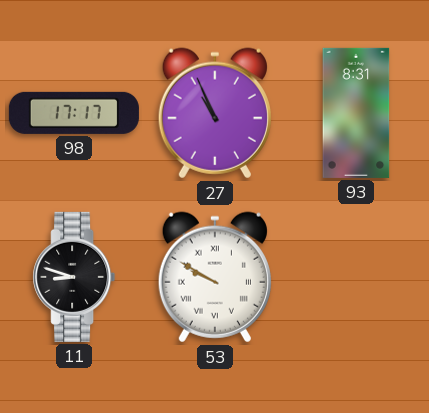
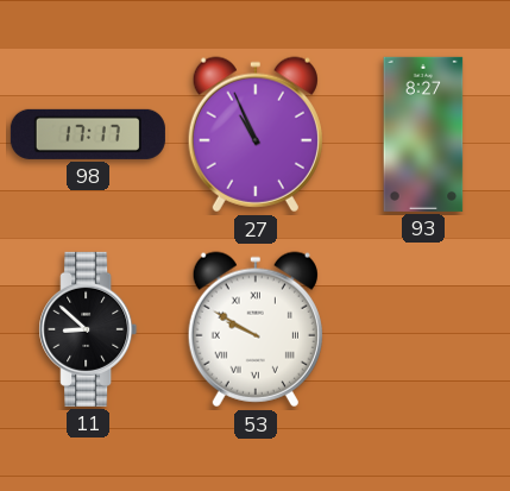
93: 8:31 -> 8:27
11: 8:48 -> 8:52
